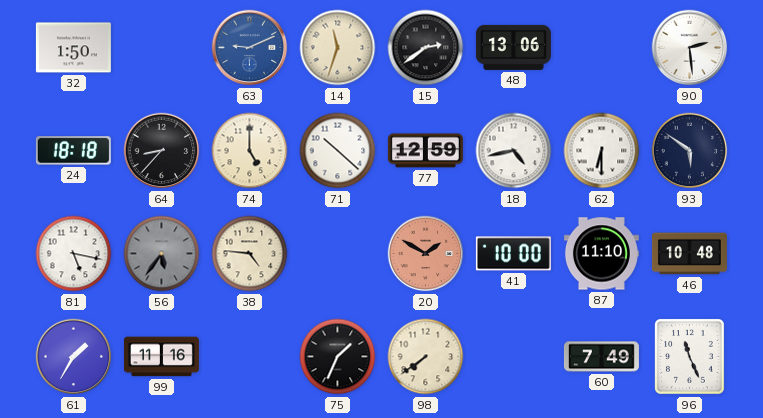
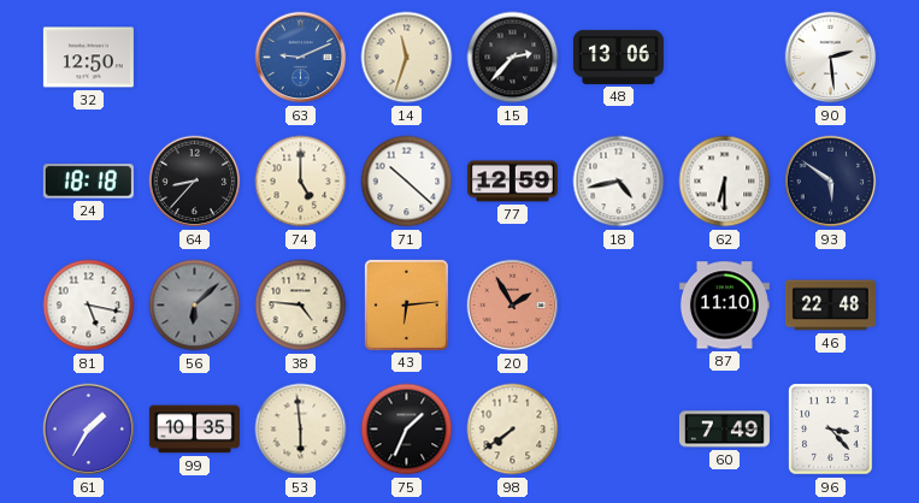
32: 1:50 -> 12:50
15: 2:39 -> 2:37
56: 5:36 -> 6:08
43: none -> 6:14
20: 1:50 -> 1:55
41: 10:00 -> none
46: 10:48 -> 22:48
99: 11:16 -> 10:35
53: none -> 5:59
96: 11:26 -> 3:23
